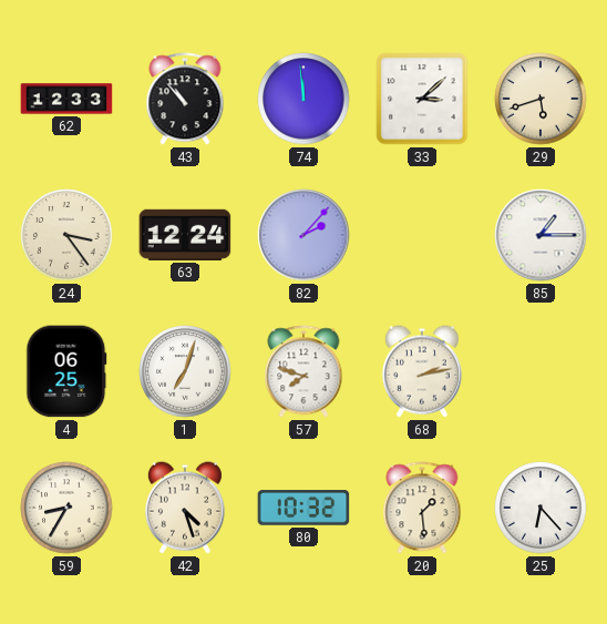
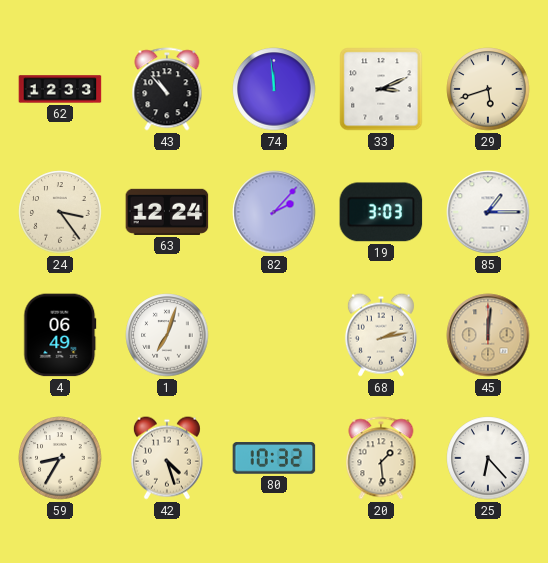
33: 3:08 -> 3:11
19: none -> 3:03
4: 06:25 -> 06:49
57: 7:48 -> none
45: none -> 12:01
